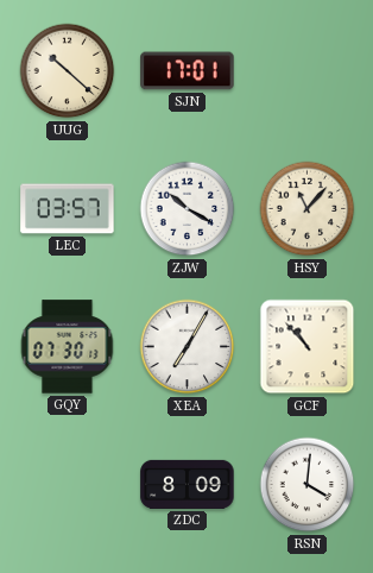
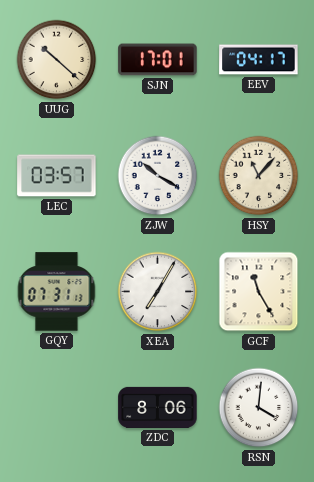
EEV: none -> 04:17
GQY: 07:30 -> 07:31
GCF: 10:53 -> 11:25
ZDC: 8:09 -> 8:06
